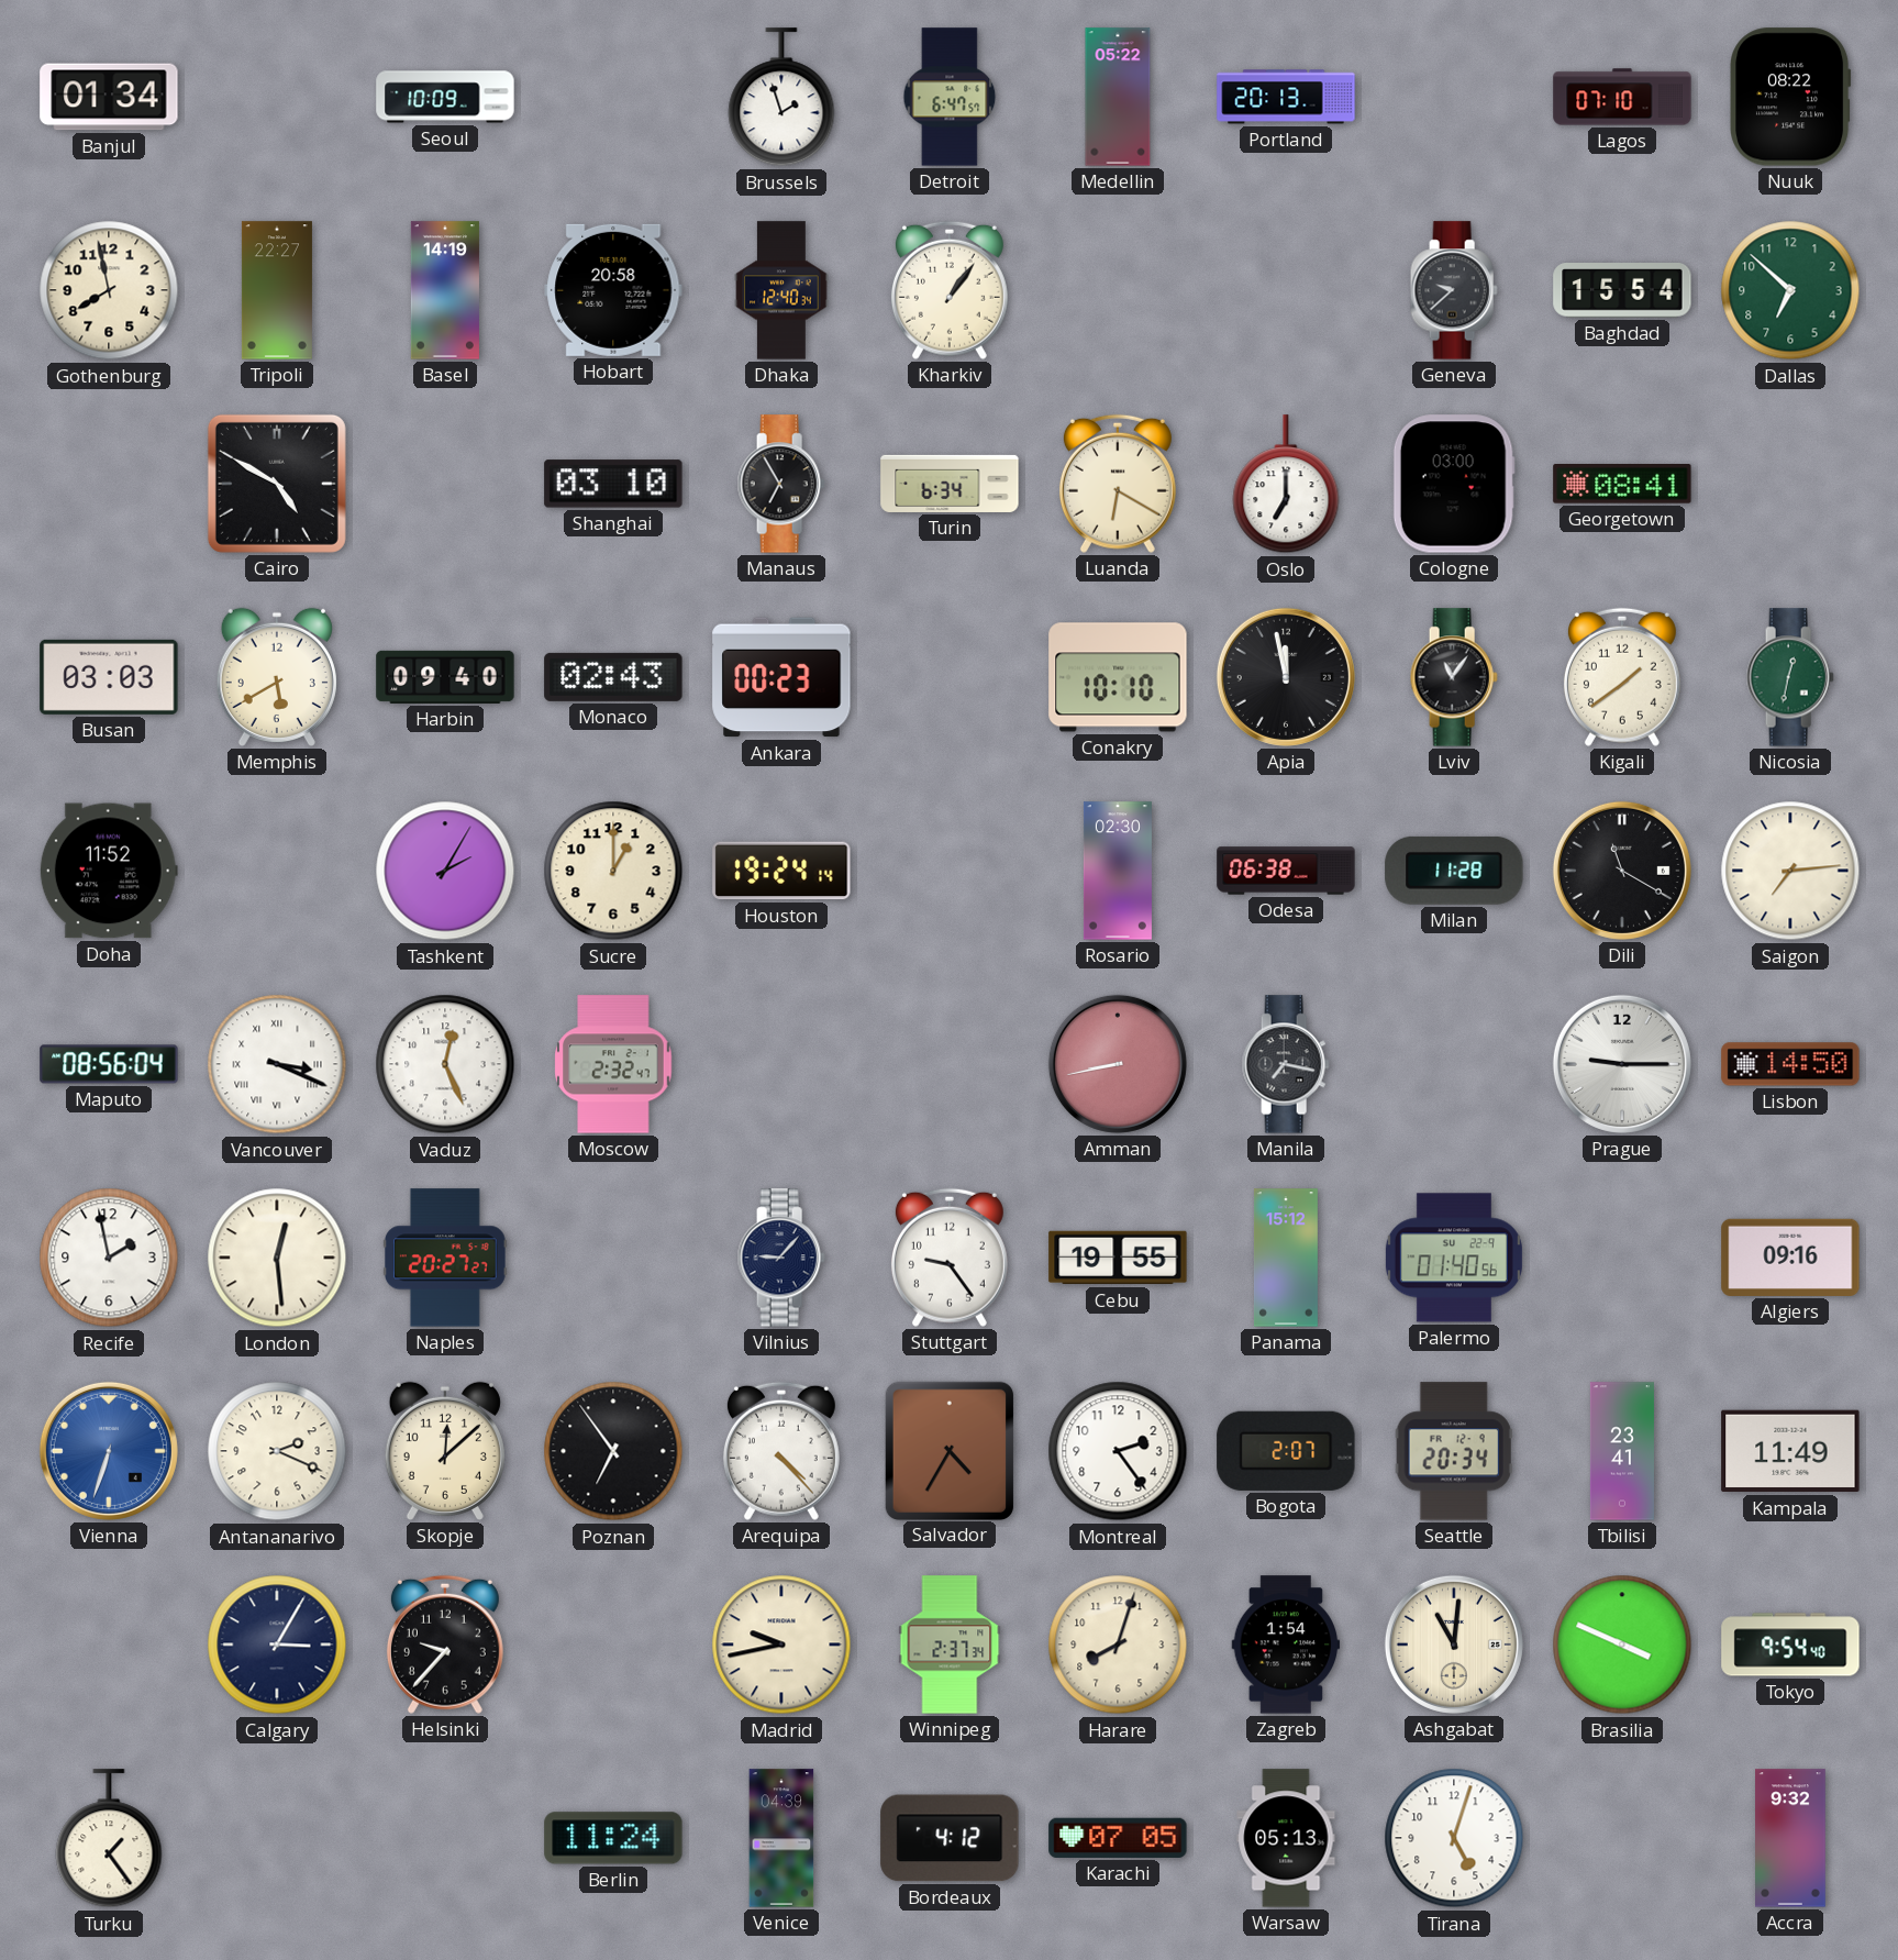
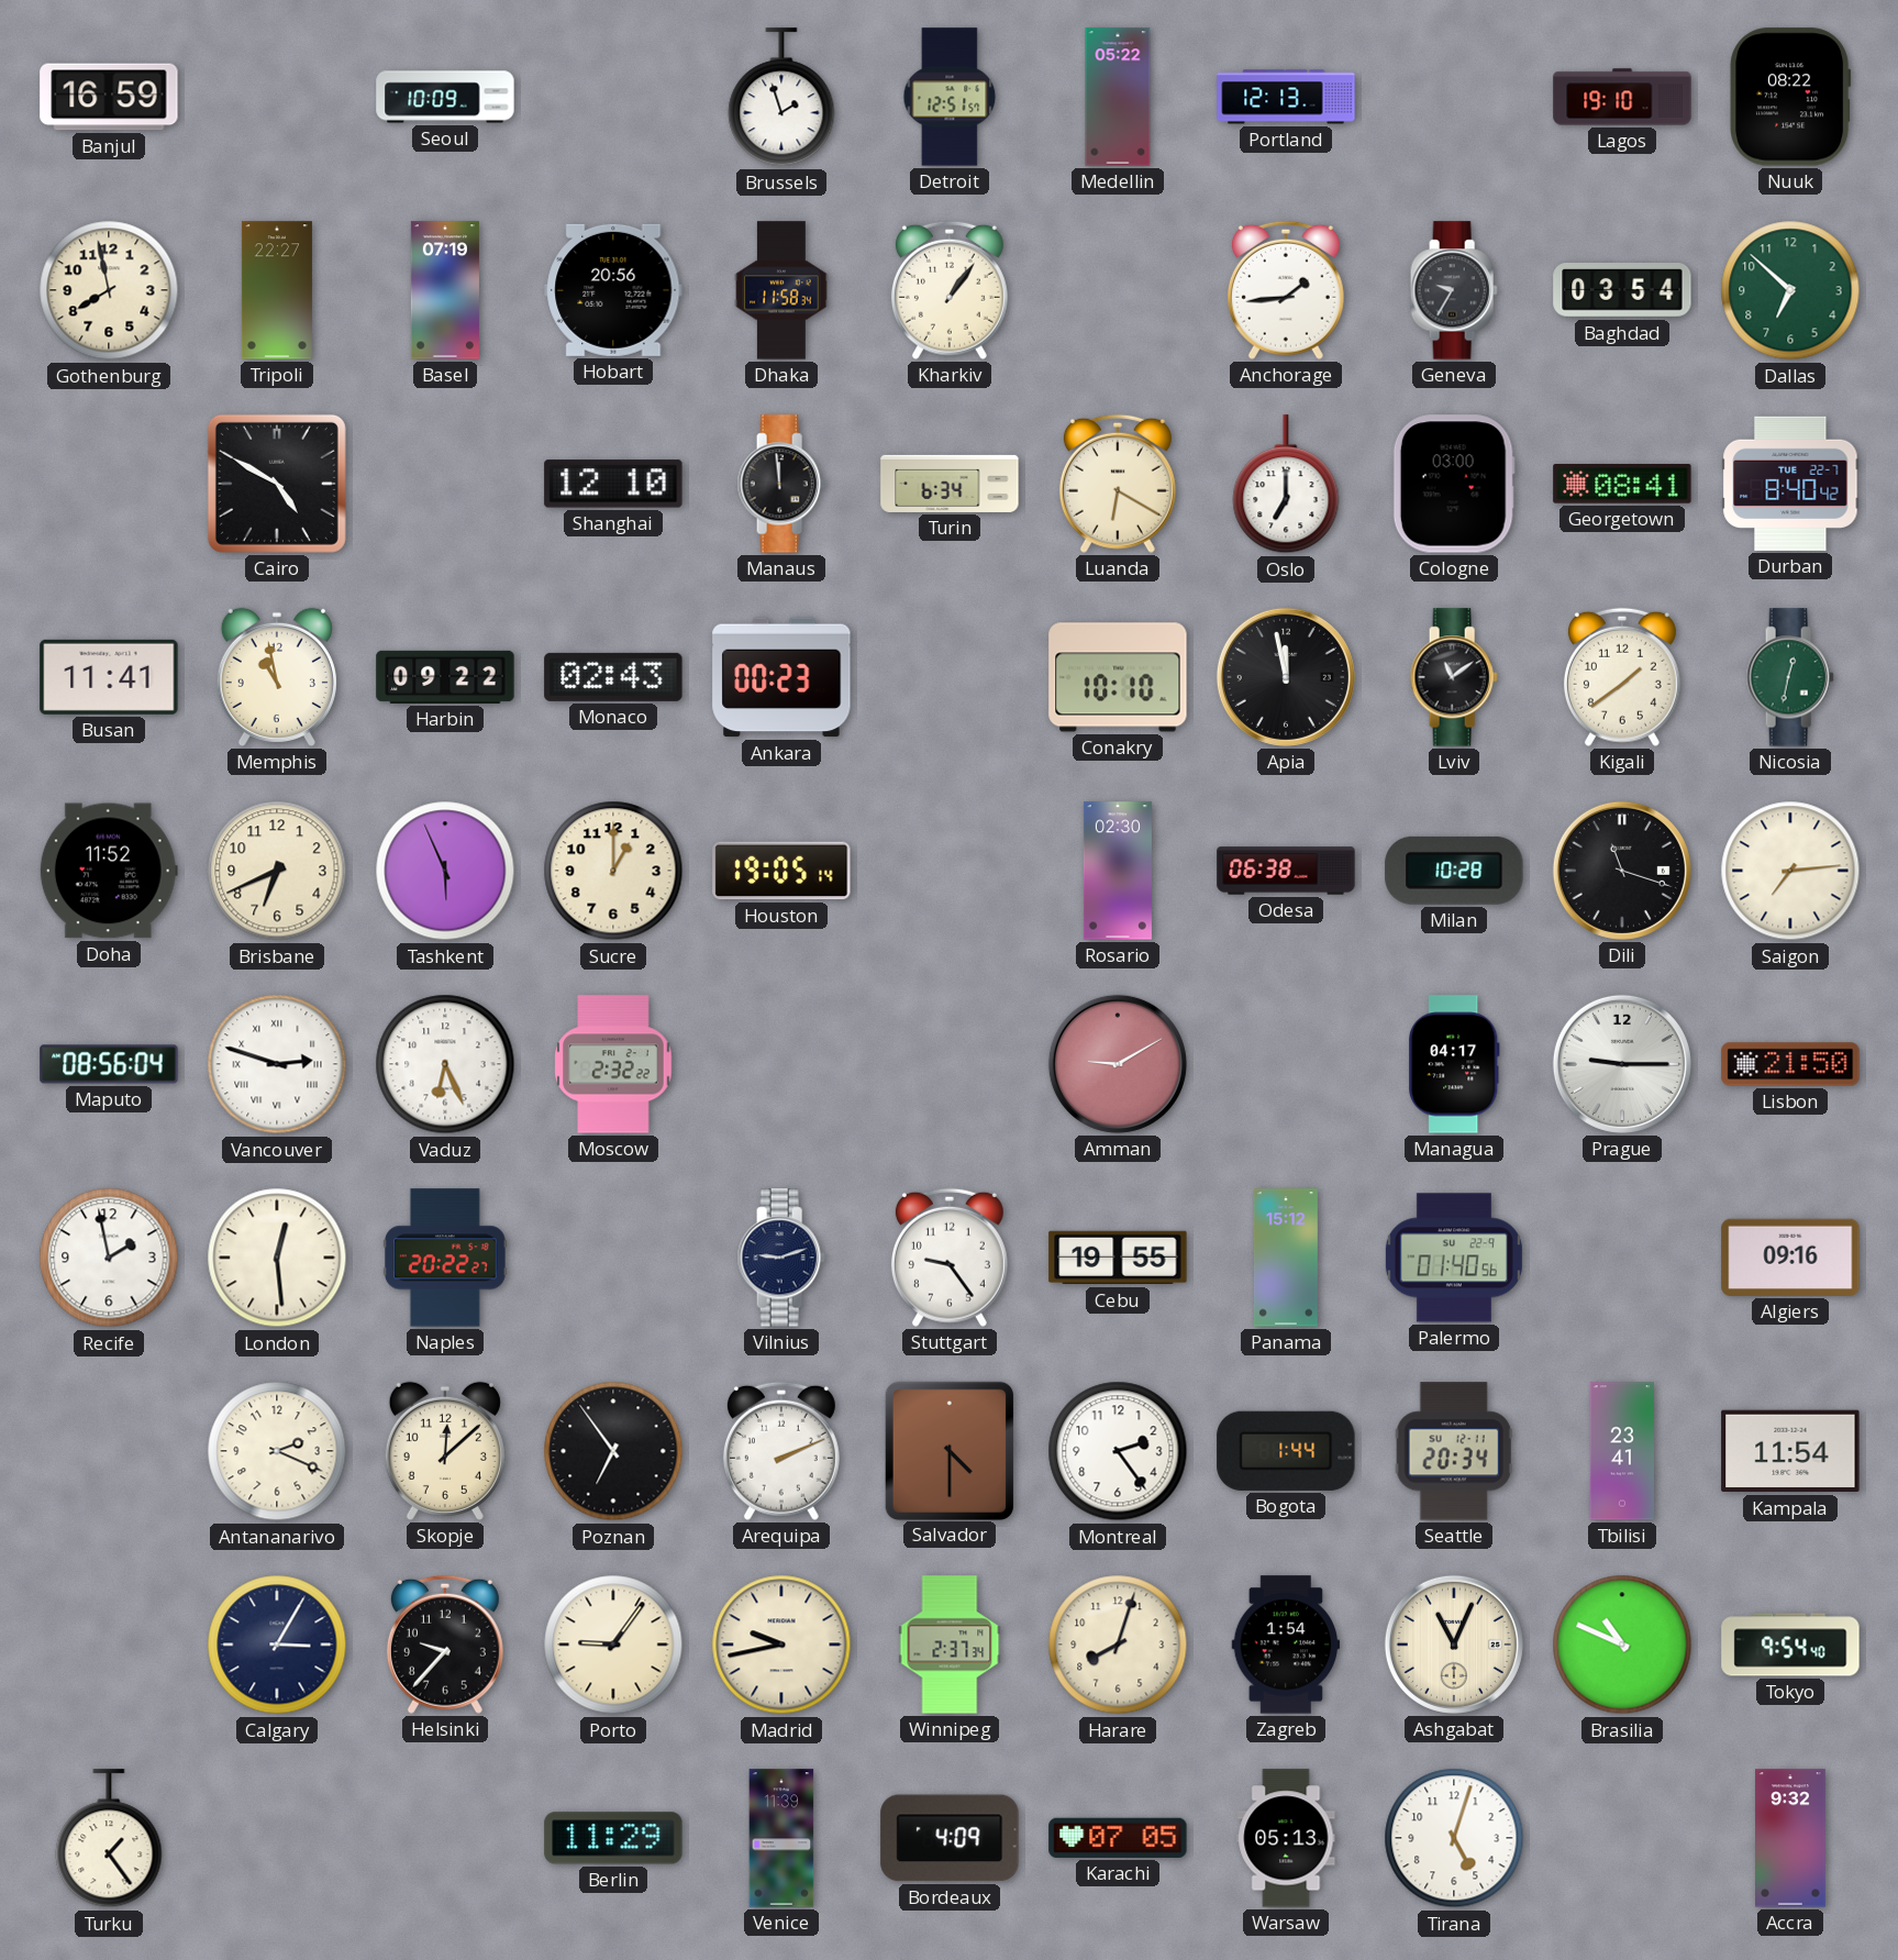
Banjul: 01:34 -> 16:59
Detroit: 6:47 -> 12:51
Portland: 20:13 -> 12:13
Lagos: 07:10 -> 19:10
Basel: 14:19 -> 07:19
Hobart: 20:58 -> 20:56
Dhaka: 12:40 -> 11:58
Anchorage: none -> 1:44
Geneva: 9:38 -> 9:35
Baghdad: 15:54 -> 03:54
Shanghai: 03:10 -> 12:10
Manaus: 6:55 -> 11:59
Durban: none -> 8:40
Busan: 03:03 -> 11:41
Memphis: 5:40 -> 10:58
Harbin: 09:40 -> 09:22
Lviv: 11:06 -> 11:09
Brisbane: none -> 6:41
Tashkent: 2:05 -> 5:56
Houston: 19:24 -> 19:05
Milan: 11:28 -> 10:28
Dili: 11:20 -> 11:18
Vancouver: 3:19 -> 2:48
Vaduz: 12:26 -> 6:26
Moscow: 2:32:47 -> 2:32:22
Amman: 8:43 -> 9:10
Manila: 7:17 -> none
Managua: none -> 04:17
Lisbon: 14:50 -> 21:50
Naples: 20:27 -> 20:22
Vilnius: 9:07 -> 9:12
Vienna: 6:33 -> none
Arequipa: 4:23 -> 2:11
Salvador: 4:35 -> 4:30
Bogota: 2:07 -> 1:44
Seattle date: FR 12-9 -> SU 12-11
Kampala: 11:49 -> 11:54
Porto: none -> 9:06
Ashgabat: 11:01 -> 11:04
Brasilia: 3:49 -> 10:49
Berlin: 11:24 -> 11:29
Venice: 04:39 -> 11:39
Bordeaux: 4:12 -> 4:09
